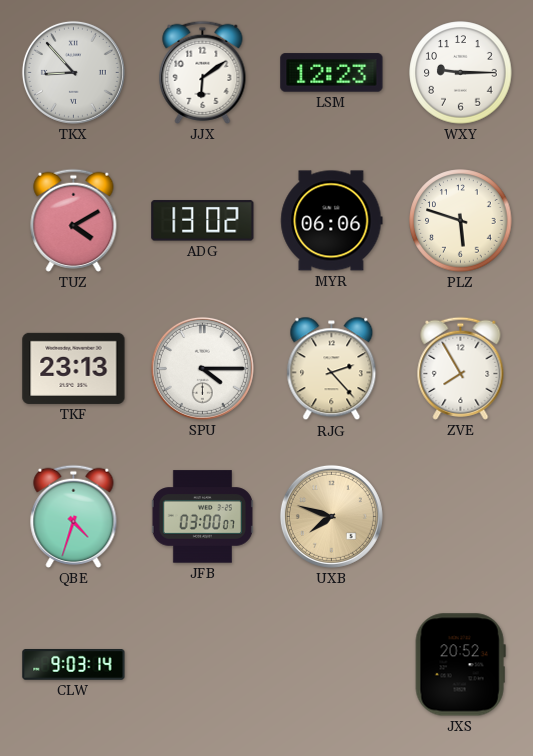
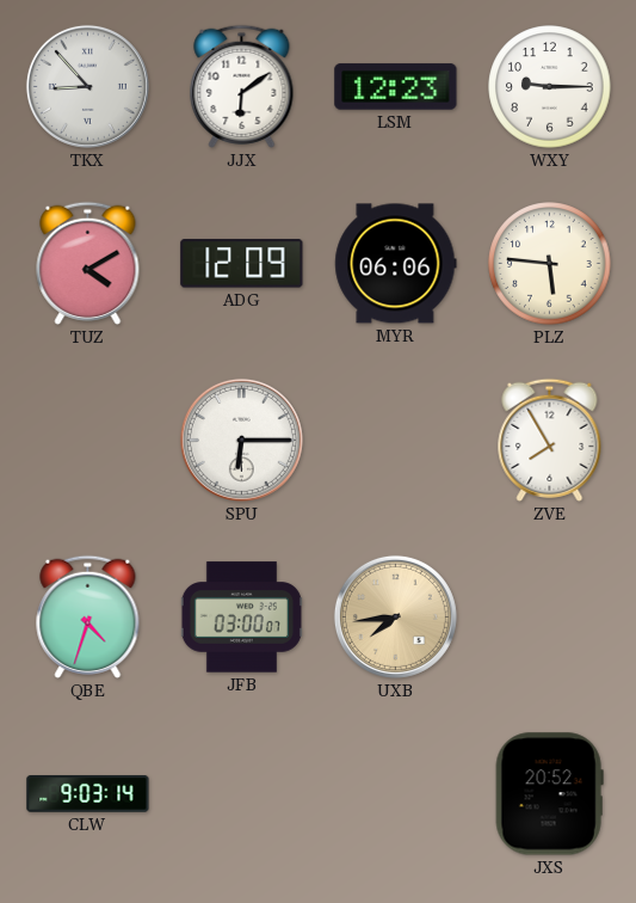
ADG: 13:02 -> 12:09
PLZ: 5:48 -> 5:46
TKF: 23:13 -> none
SPU: 4:15 -> 6:15
RJG: 2:23 -> none
UXB: 7:48 -> 7:44
